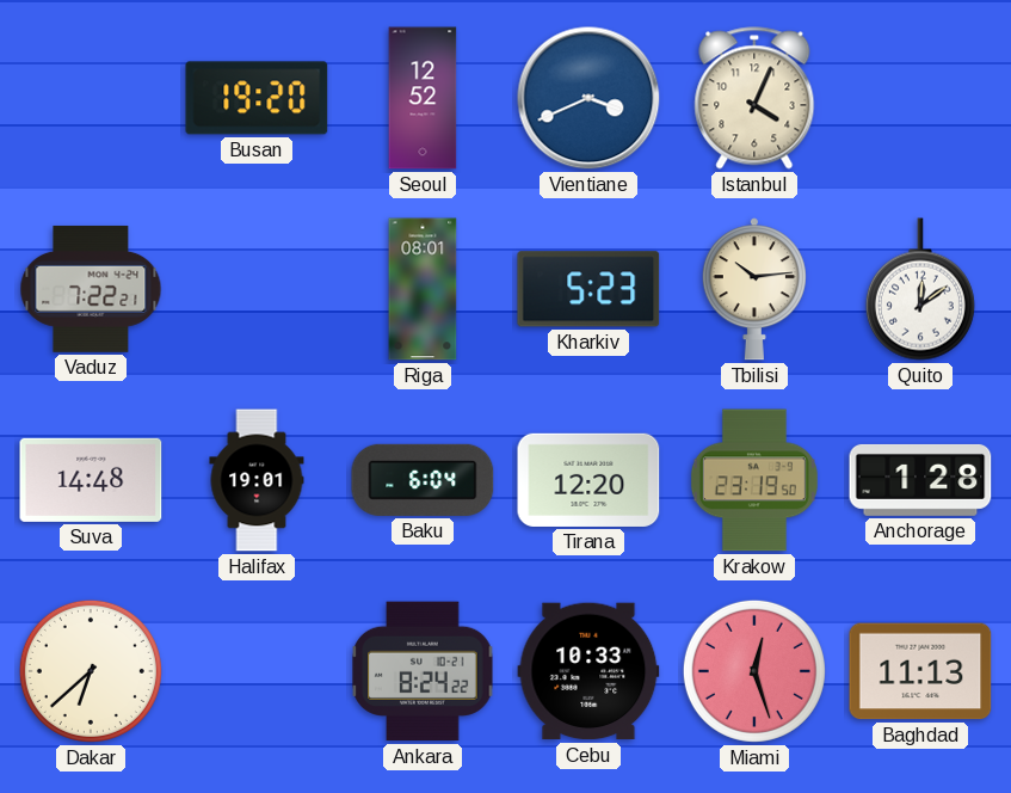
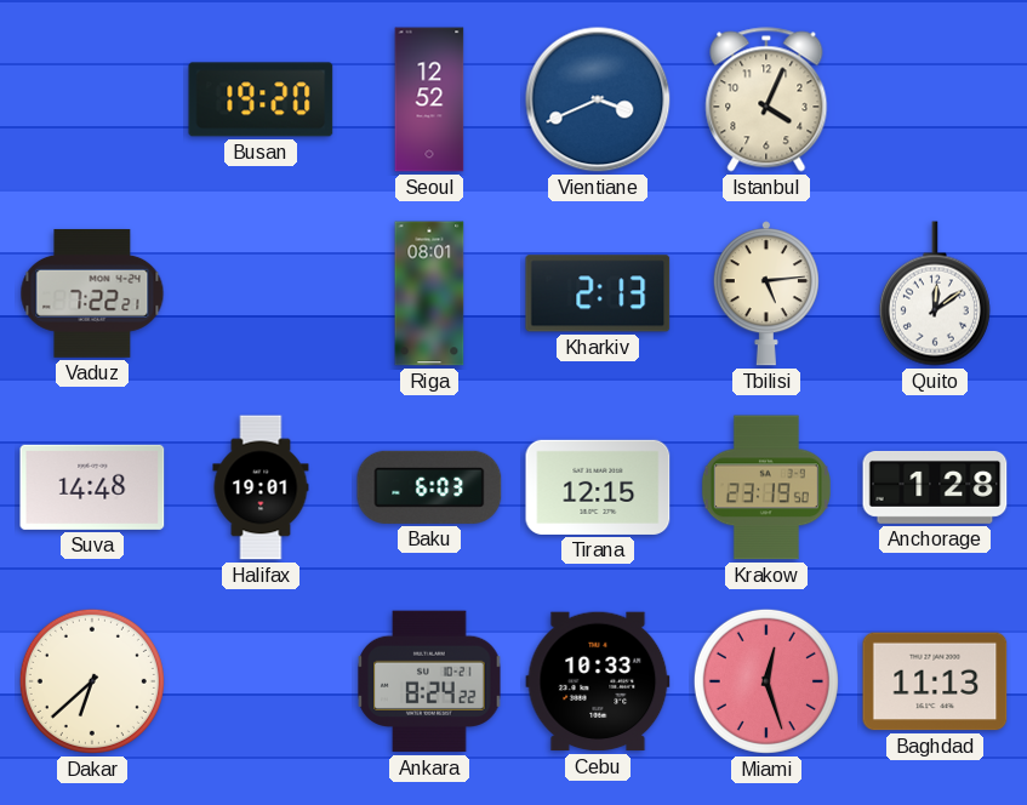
Kharkiv: 5:23 -> 2:13
Tbilisi: 10:14 -> 5:14
Baku: 6:04 -> 6:03
Tirana: 12:20 -> 12:15
